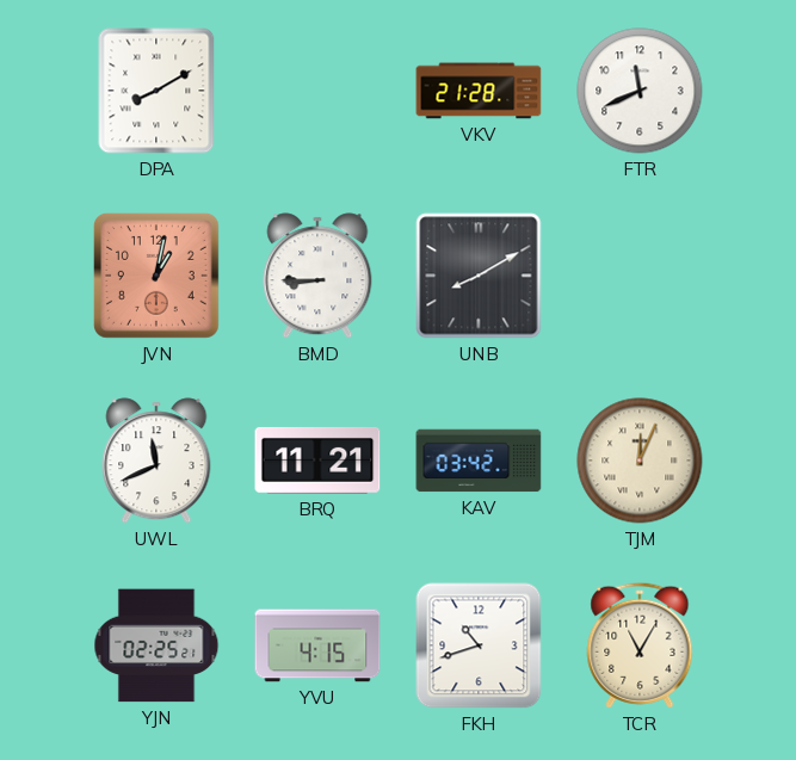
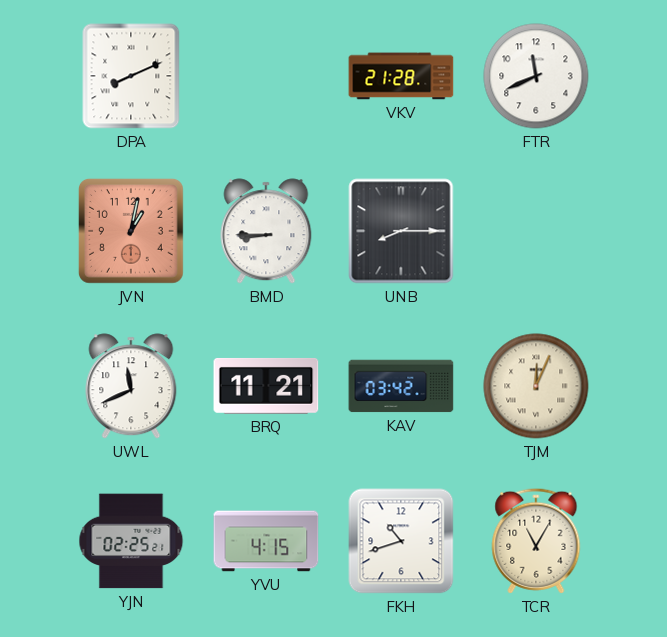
DPA: 8:10 -> 8:11
UNB: 8:10 -> 8:15
